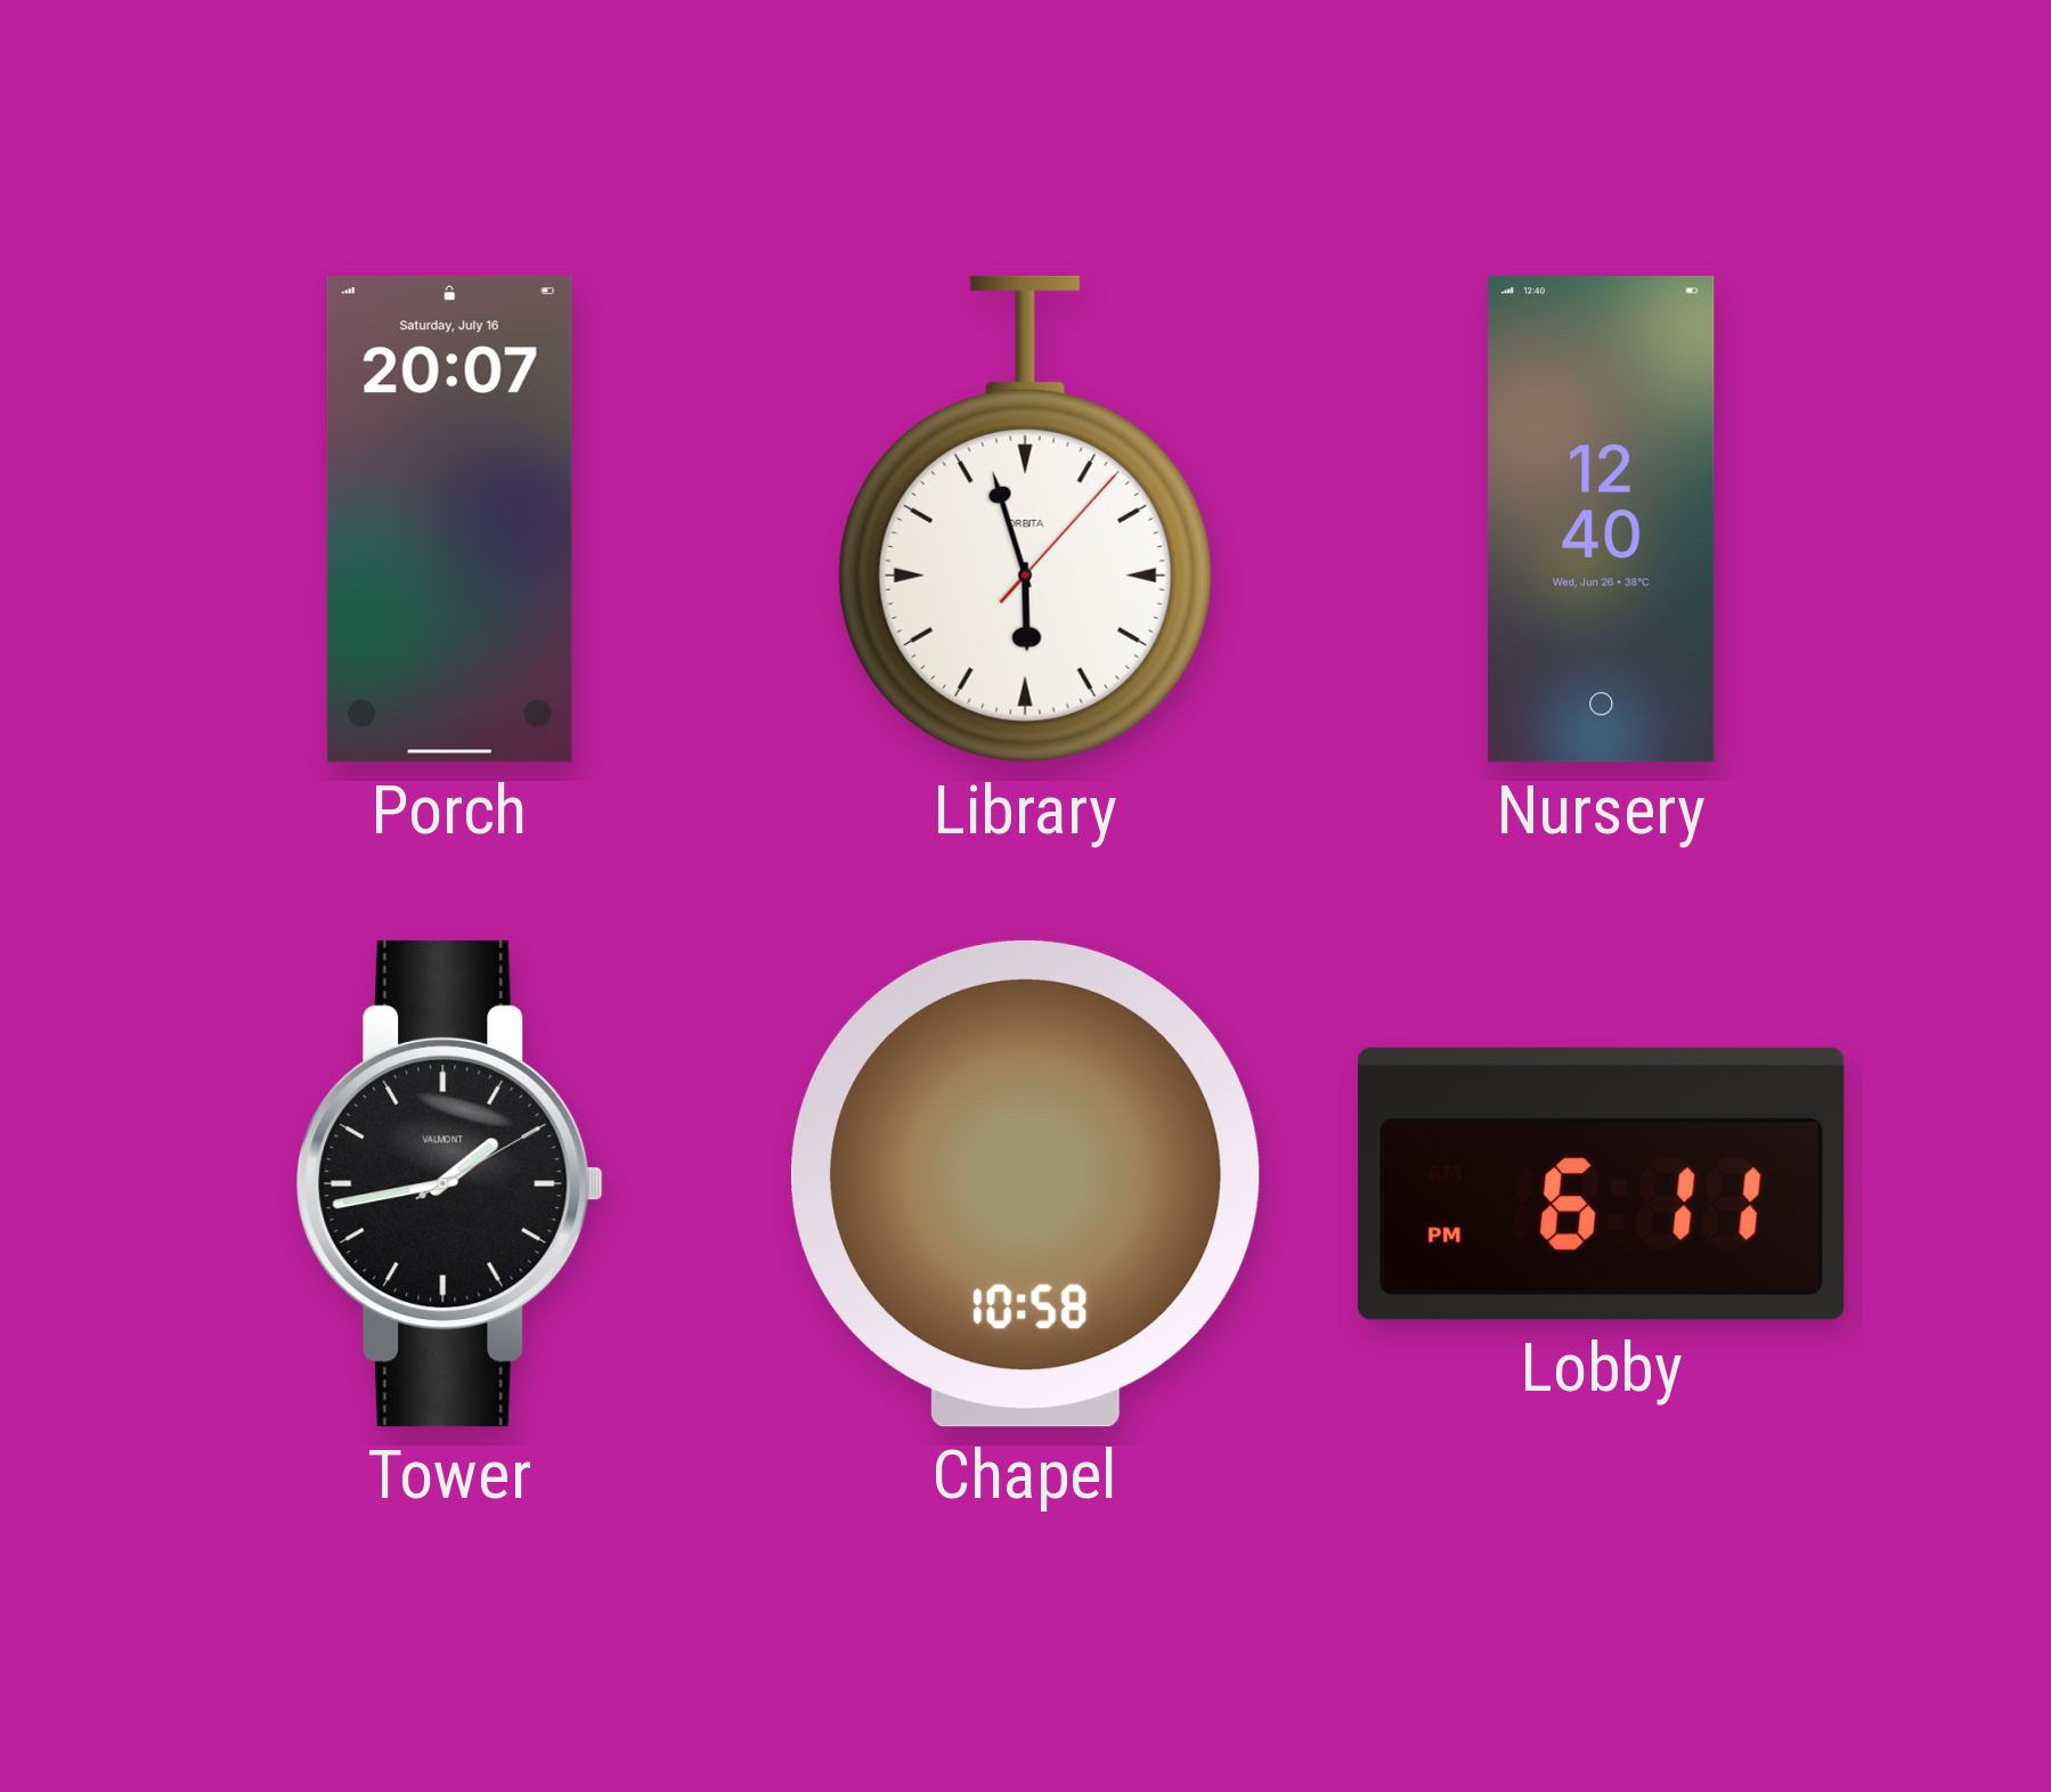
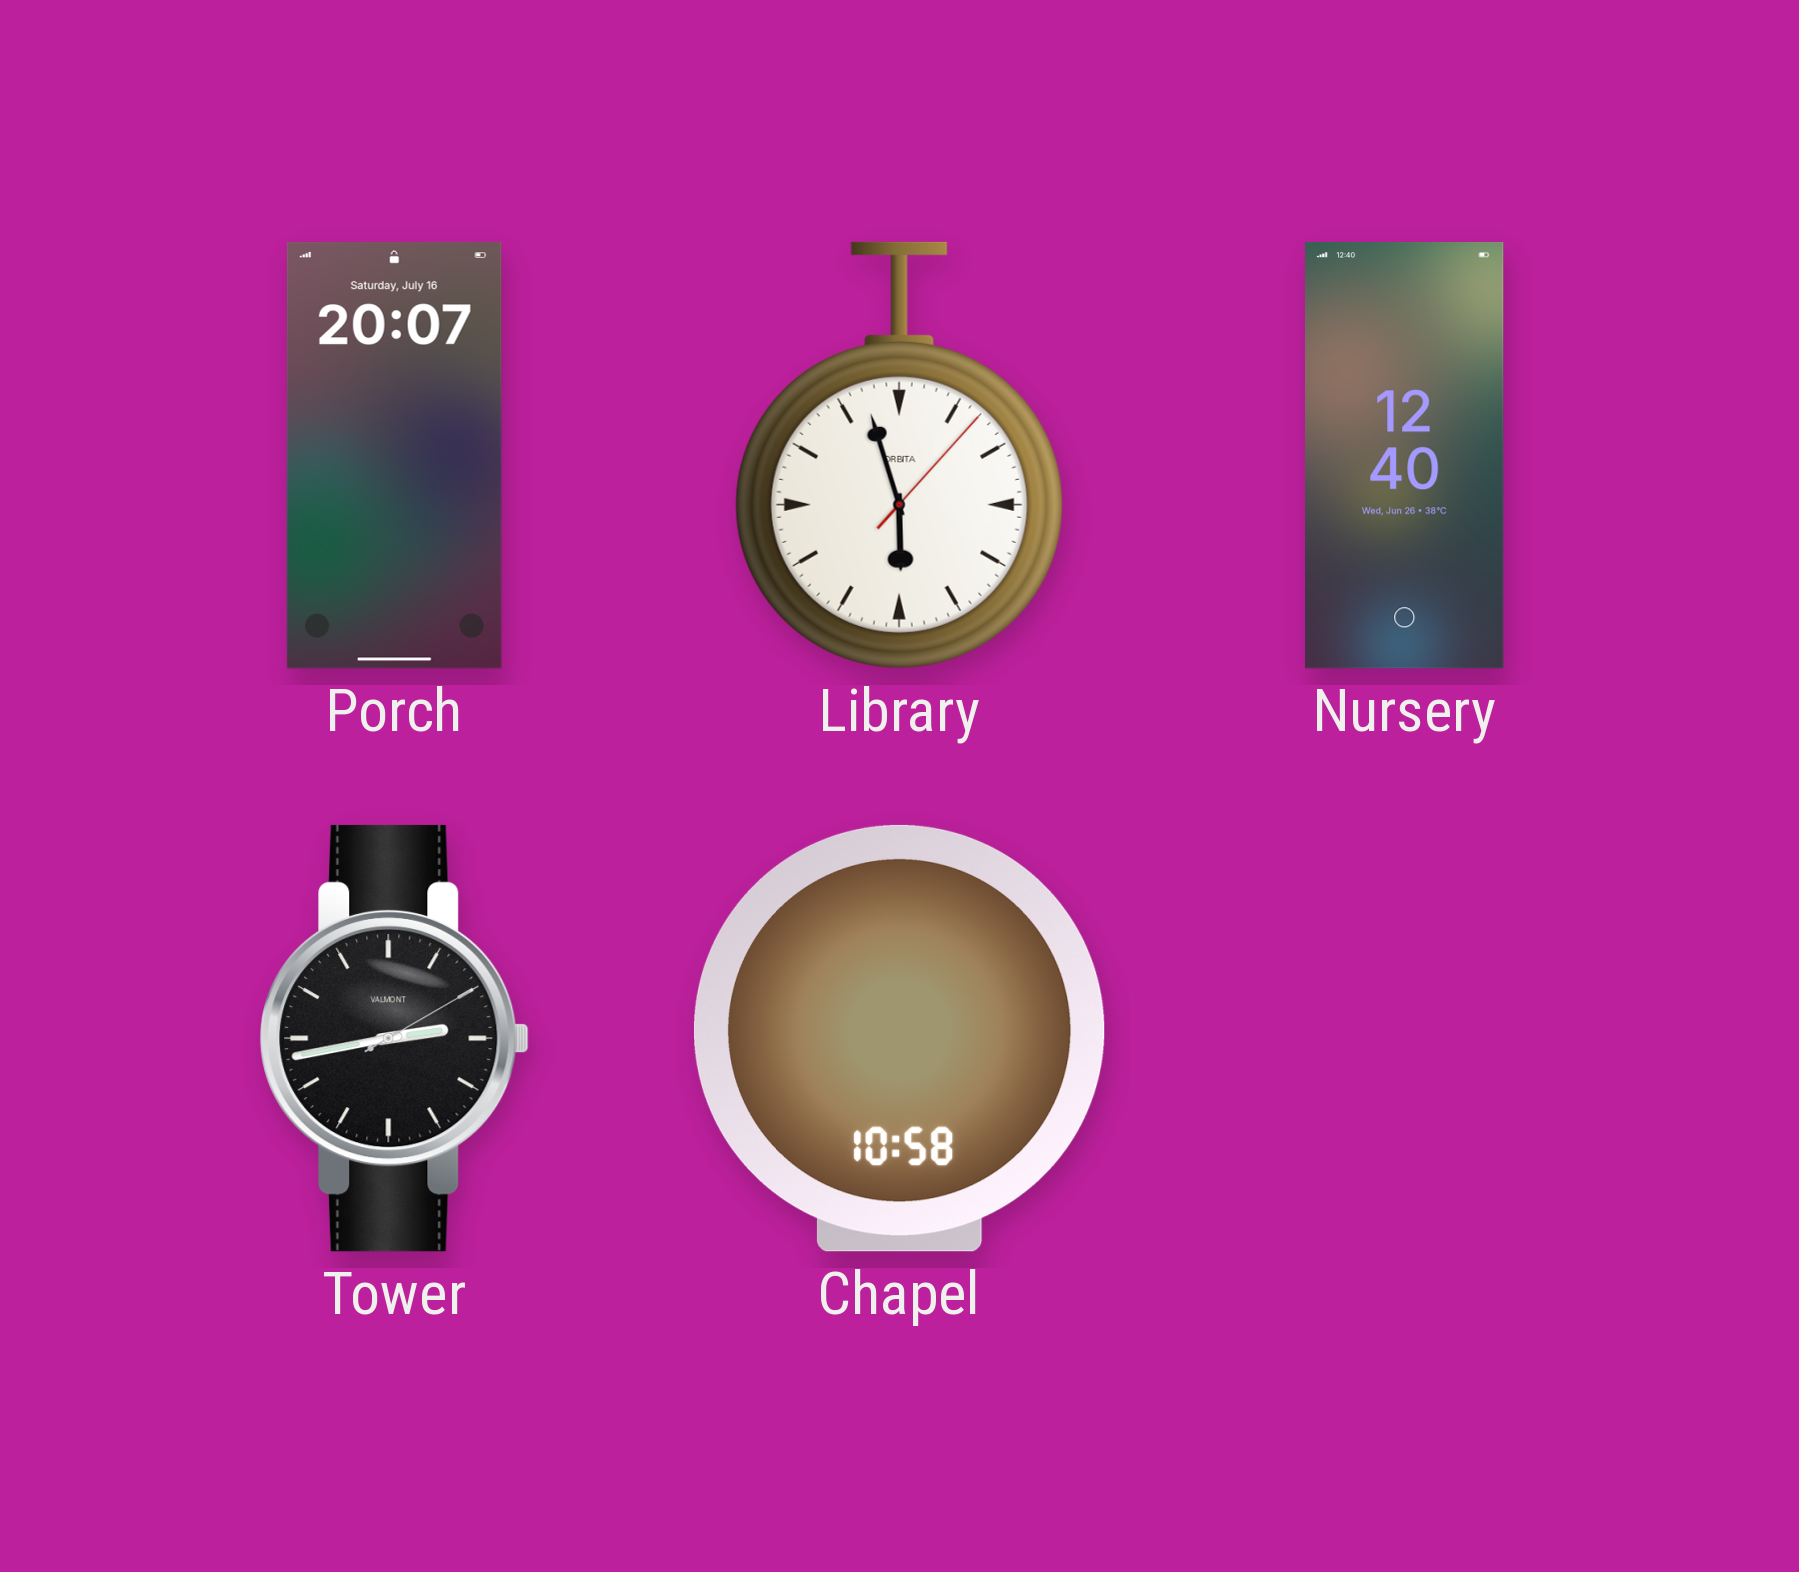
Tower: 1:43 -> 2:43
Lobby: 6:11 -> none
